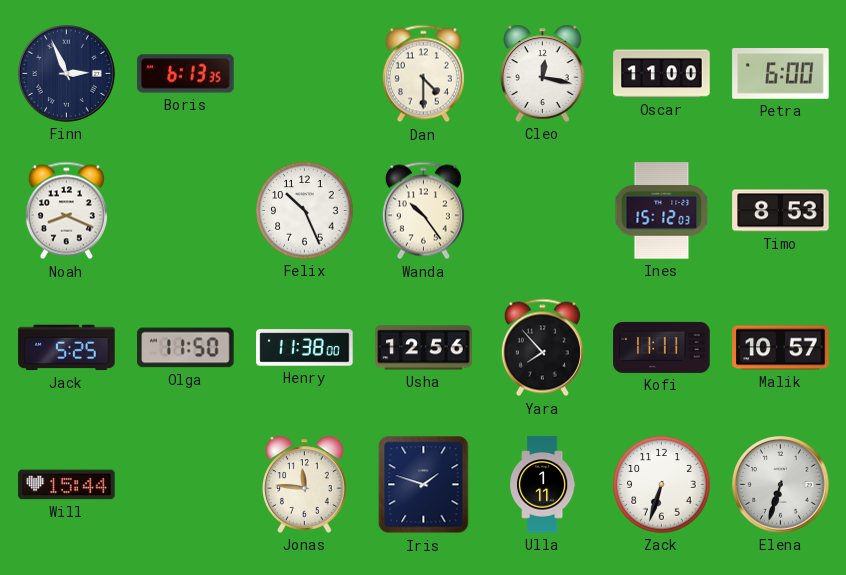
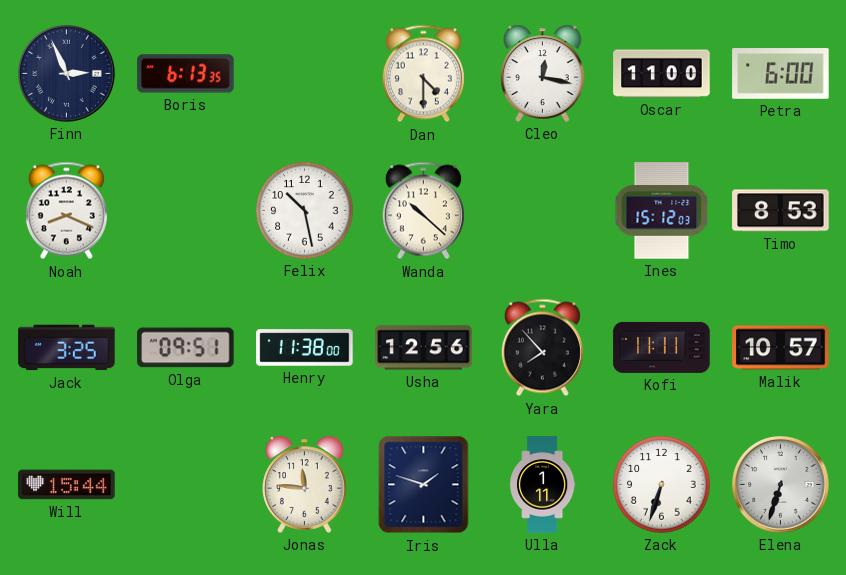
Felix: 10:26 -> 10:28
Wanda: 10:24 -> 10:22
Jack: 5:25 -> 3:25
Olga: 11:50 -> 09:51
